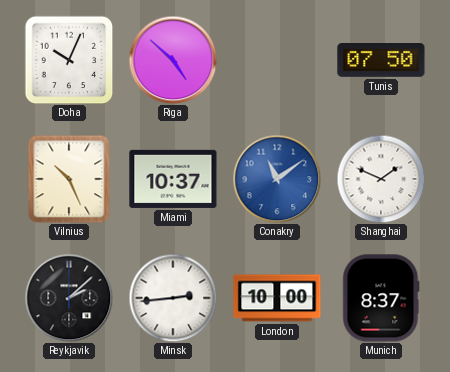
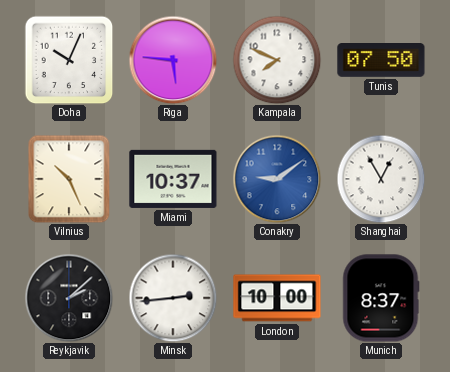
Riga: 4:52 -> 5:46
Kampala: none -> 7:49
Conakry: 11:09 -> 9:09
Shanghai: 1:49 -> 12:55
